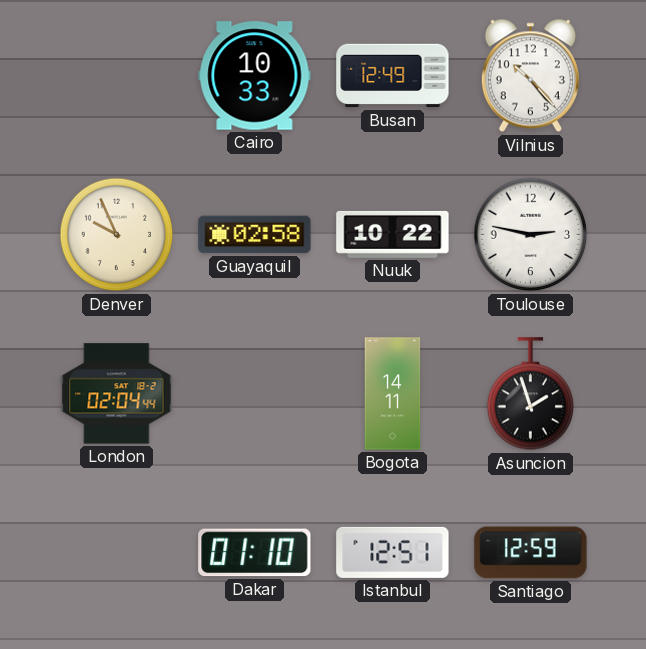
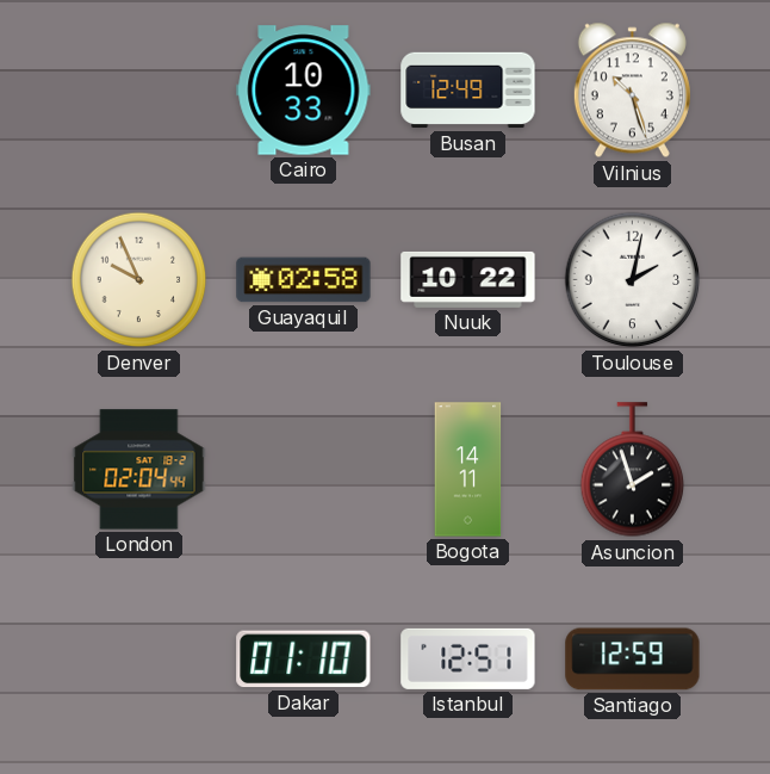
Vilnius: 10:23 -> 10:27
Toulouse: 2:47 -> 2:02
